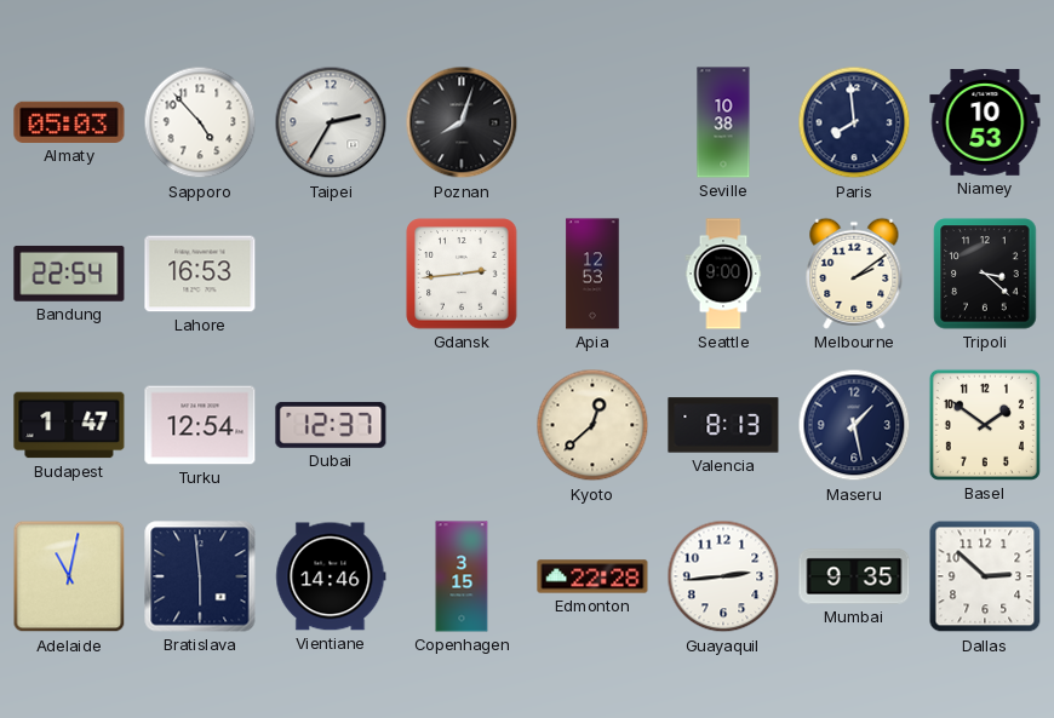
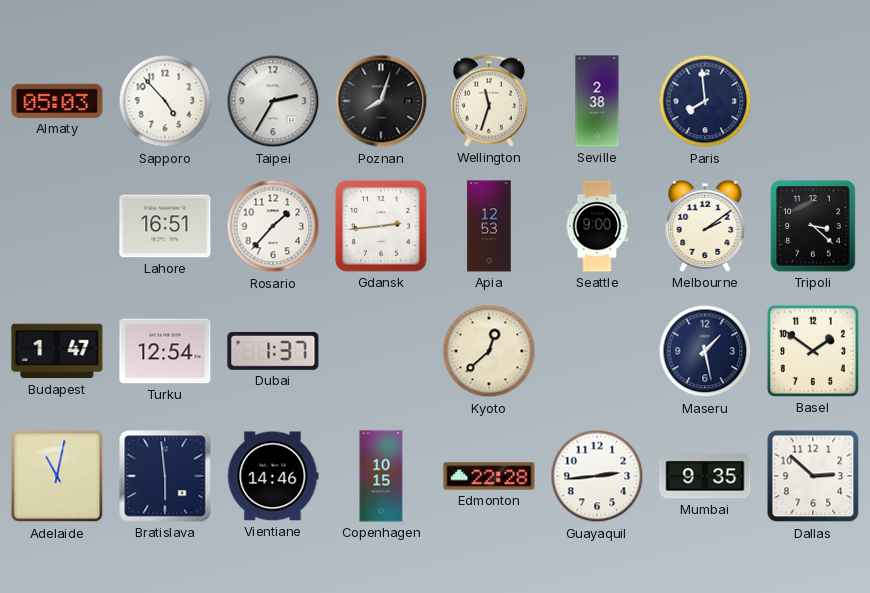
Wellington: none -> 11:33
Seville: 10:38 -> 2:38
Niamey: 10:53 -> none
Bandung: 22:54 -> none
Lahore: 16:53 -> 16:51
Rosario: none -> 1:37
Dubai: 12:37 -> 1:37
Valencia: 8:13 -> none
Copenhagen: 3:15 -> 10:15
